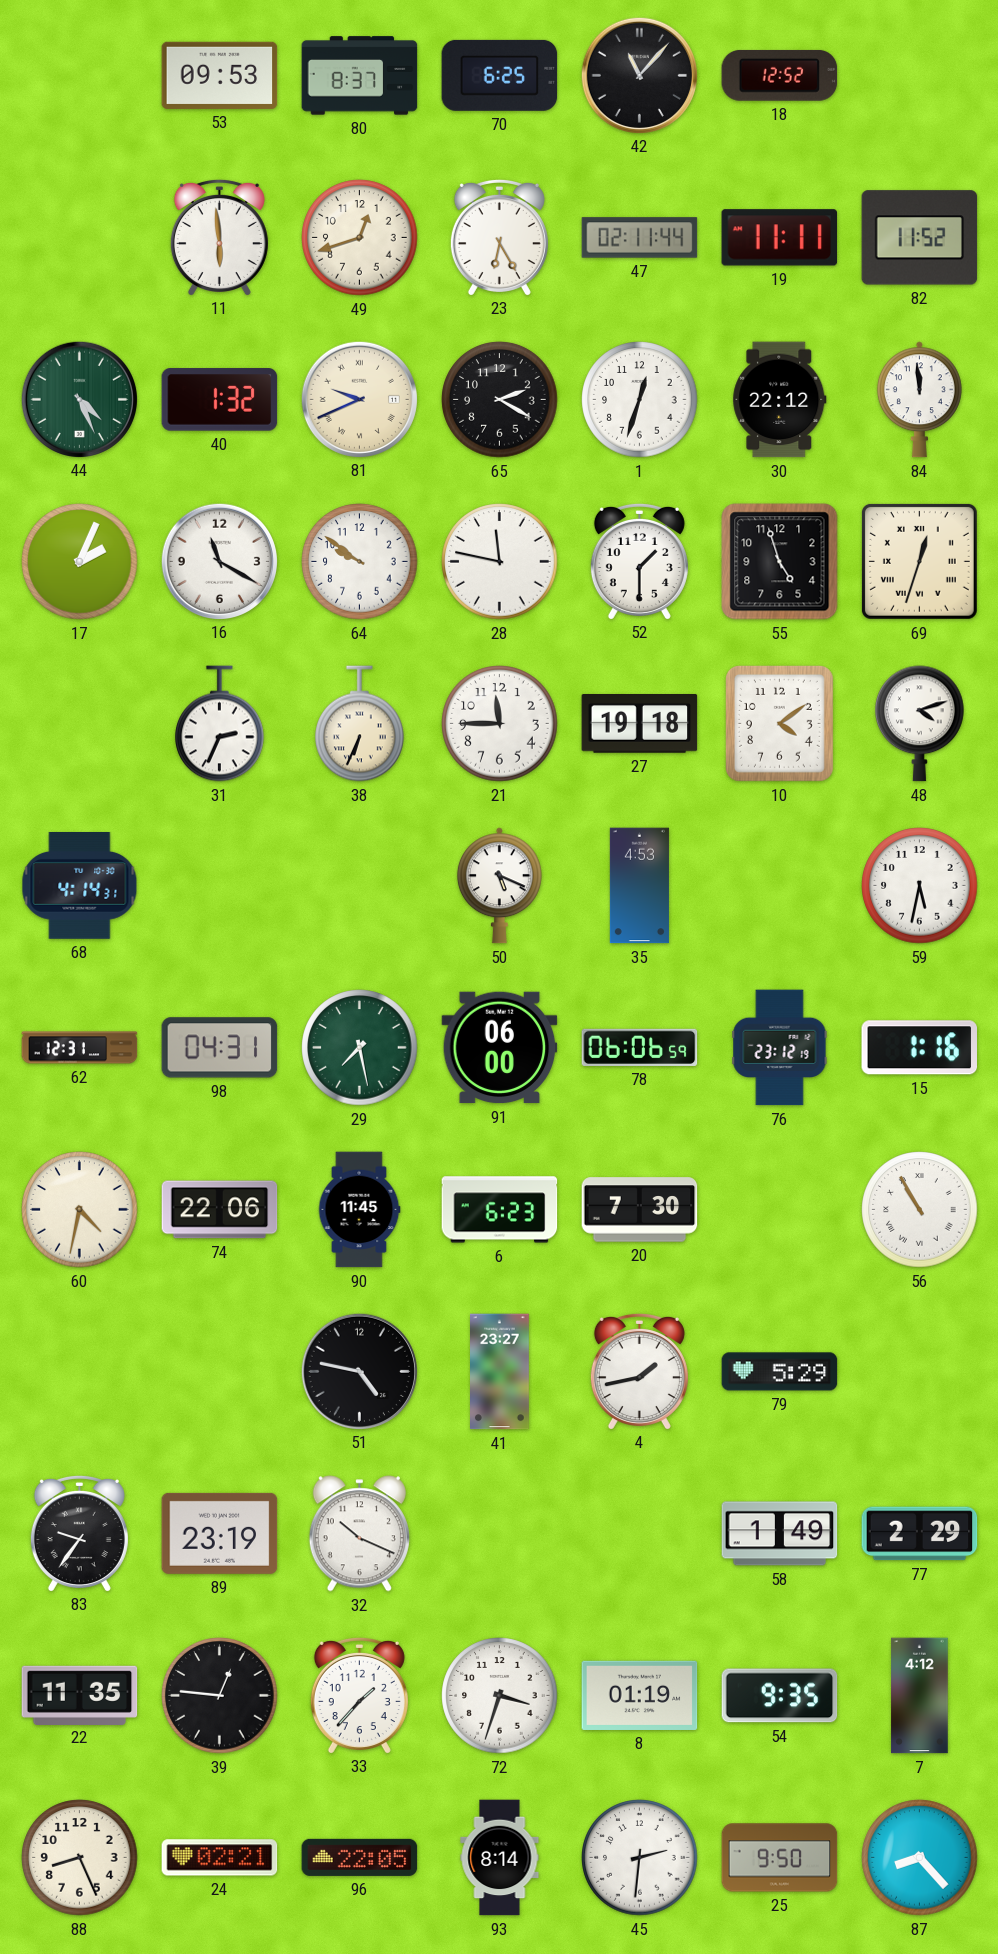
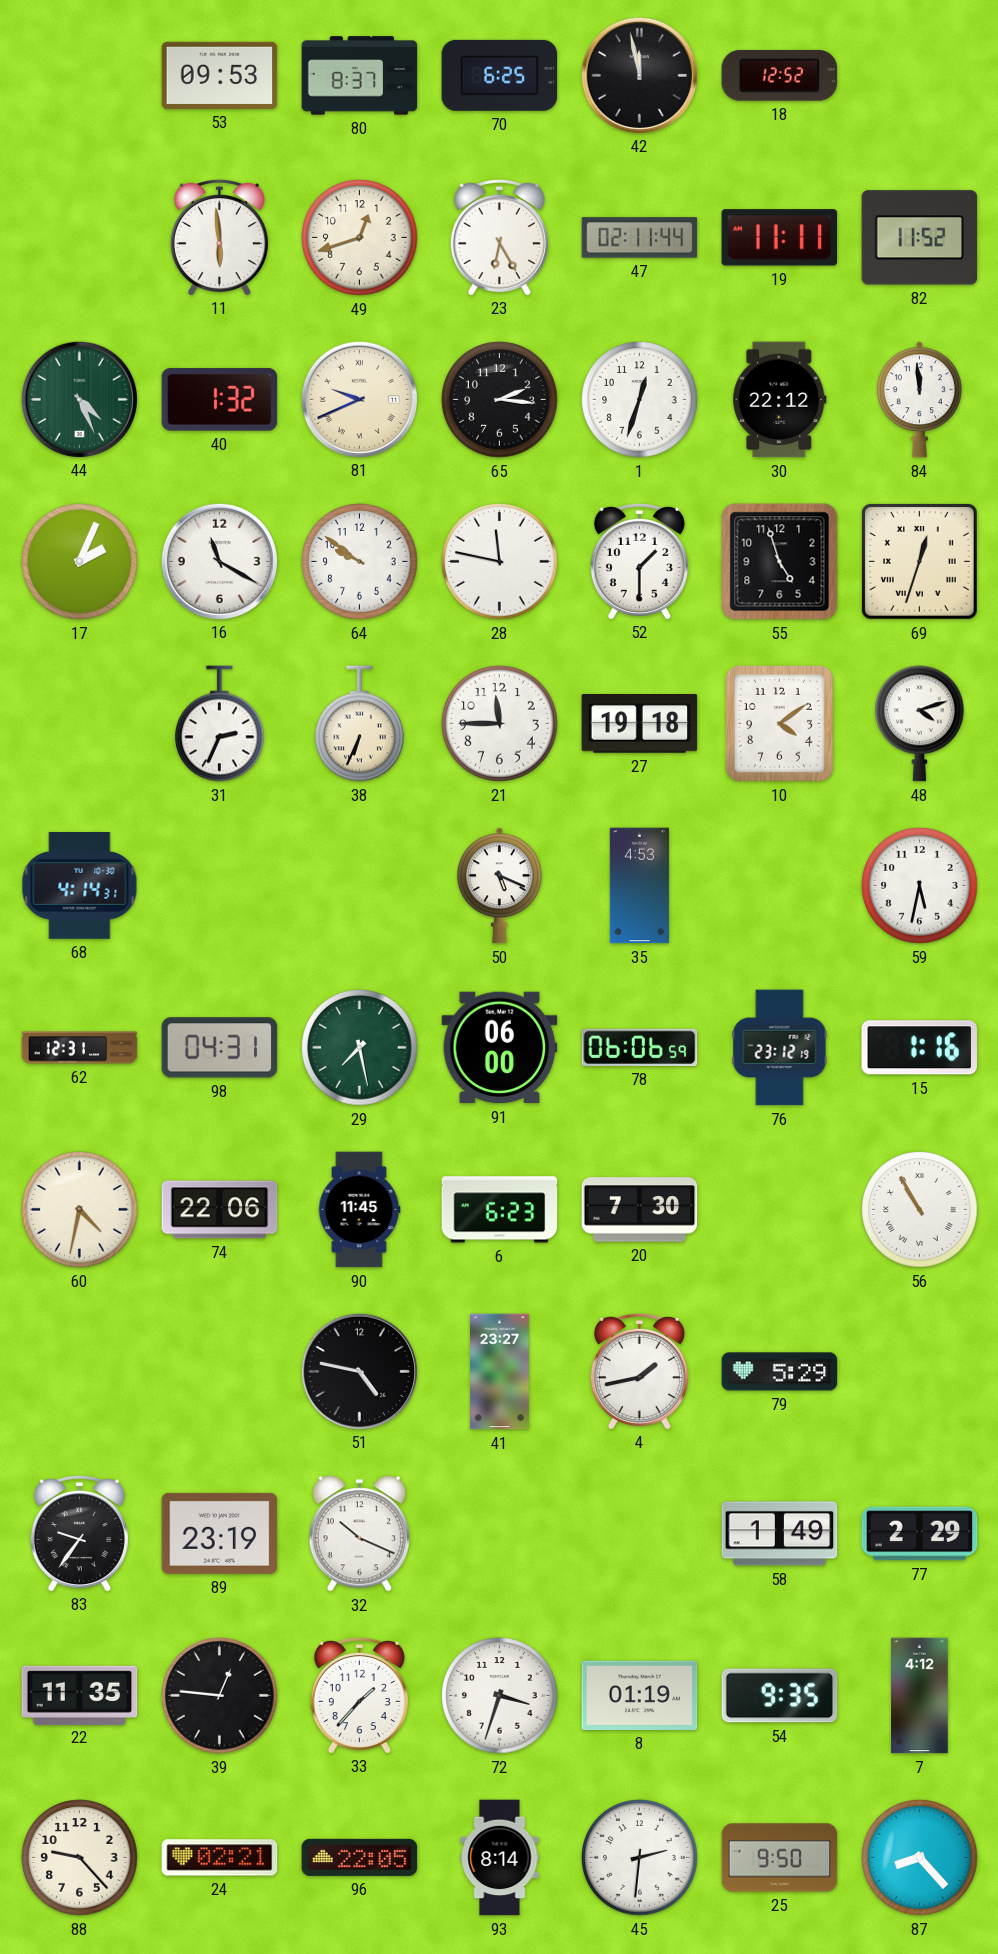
42: 11:07 -> 11:58
65: 2:20 -> 2:16
88: 8:26 -> 9:23
